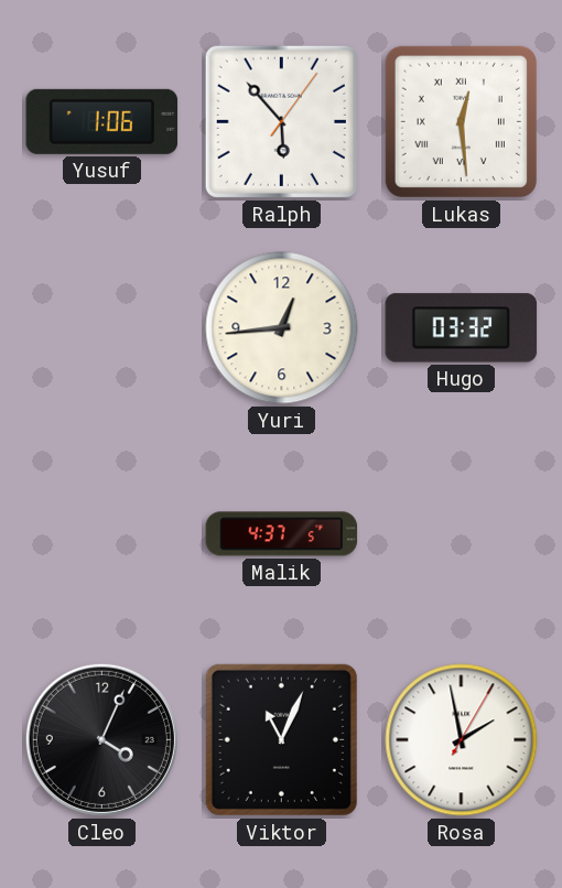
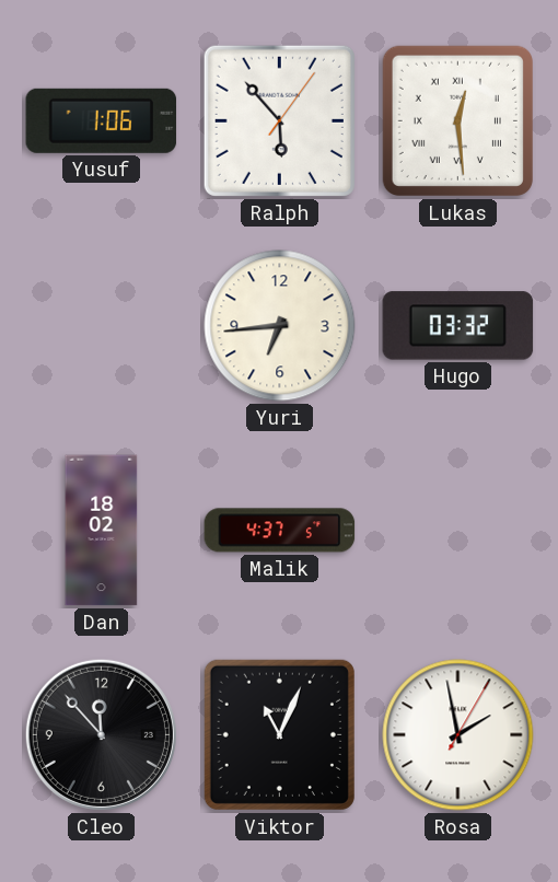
Yuri: 12:44 -> 6:44
Dan: none -> 18:02
Cleo: 4:04 -> 11:53
